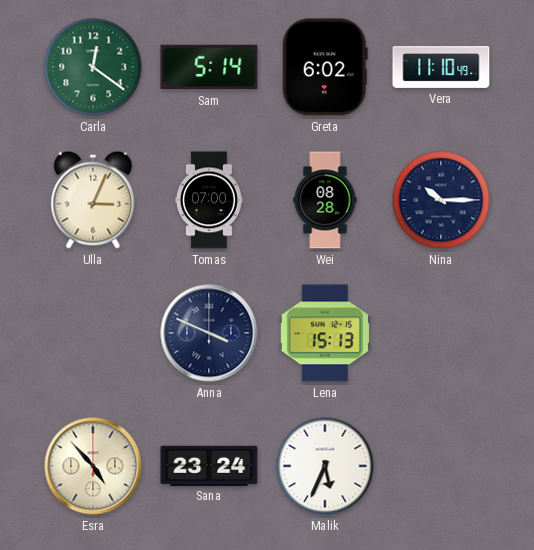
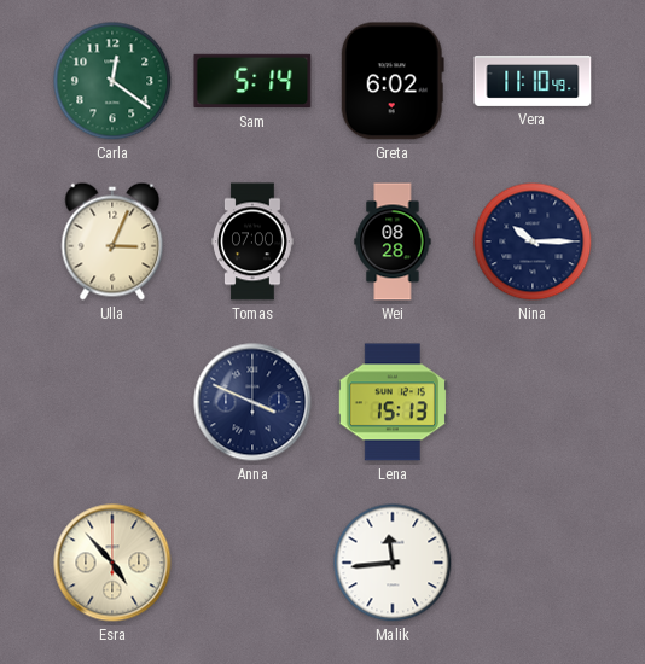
Sana: 23:24 -> none
Malik: 5:34 -> 11:44
